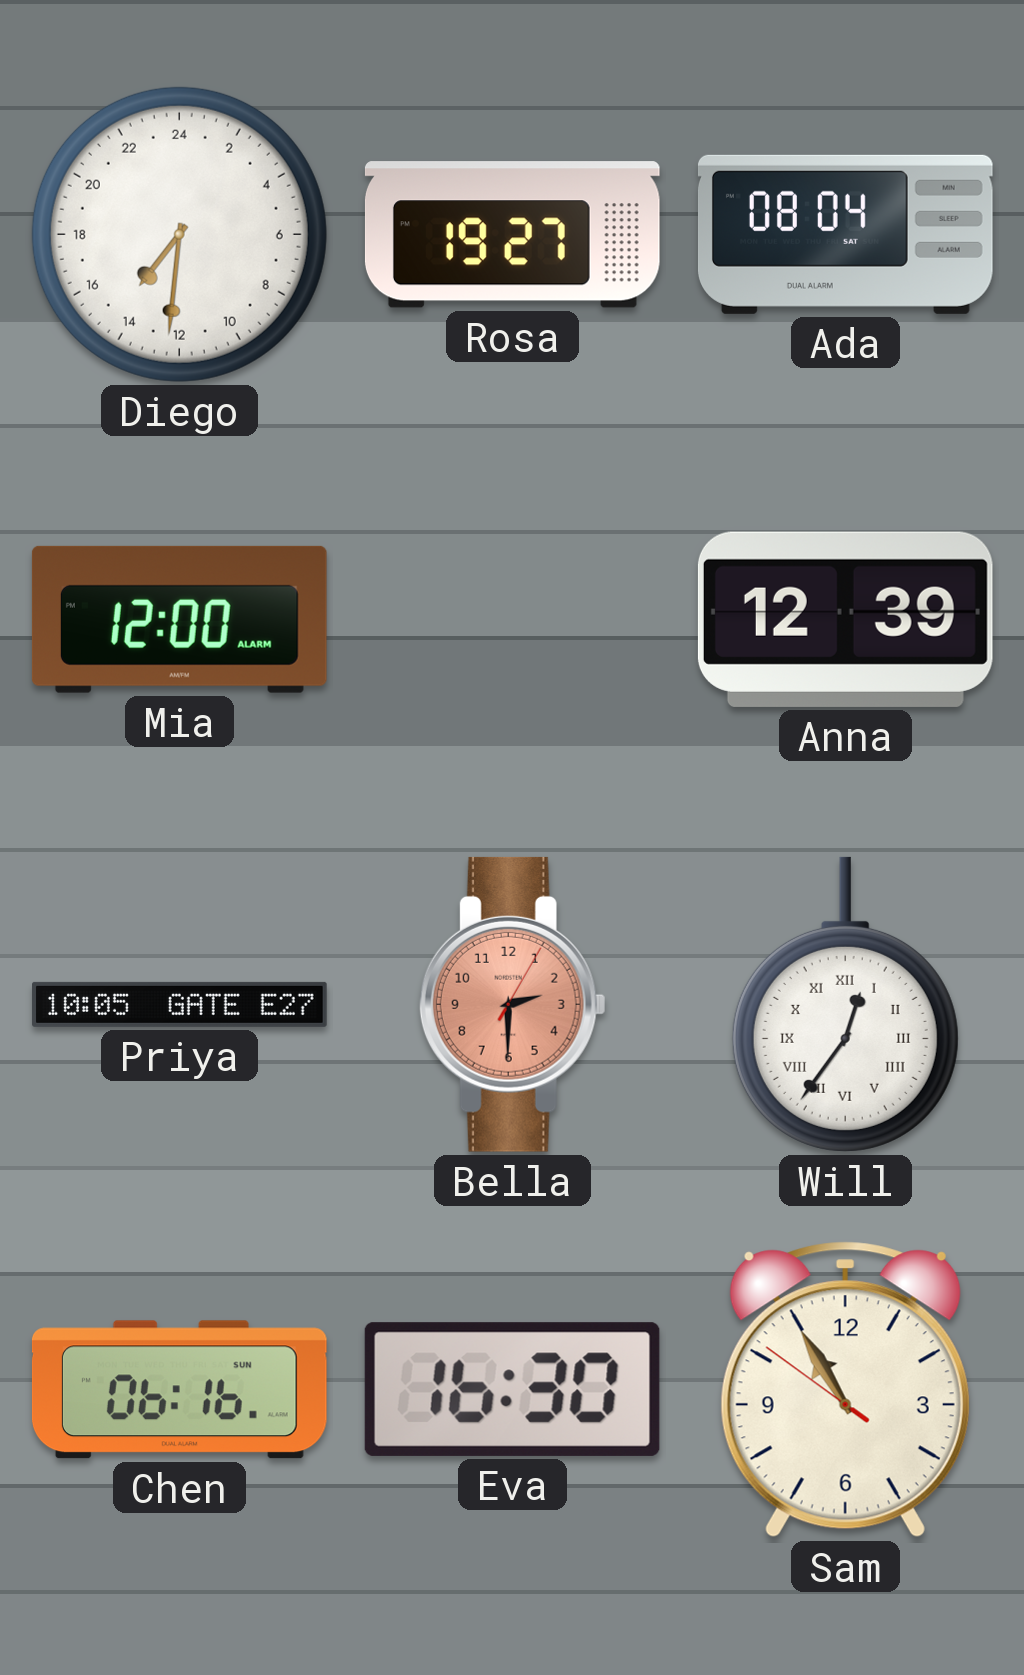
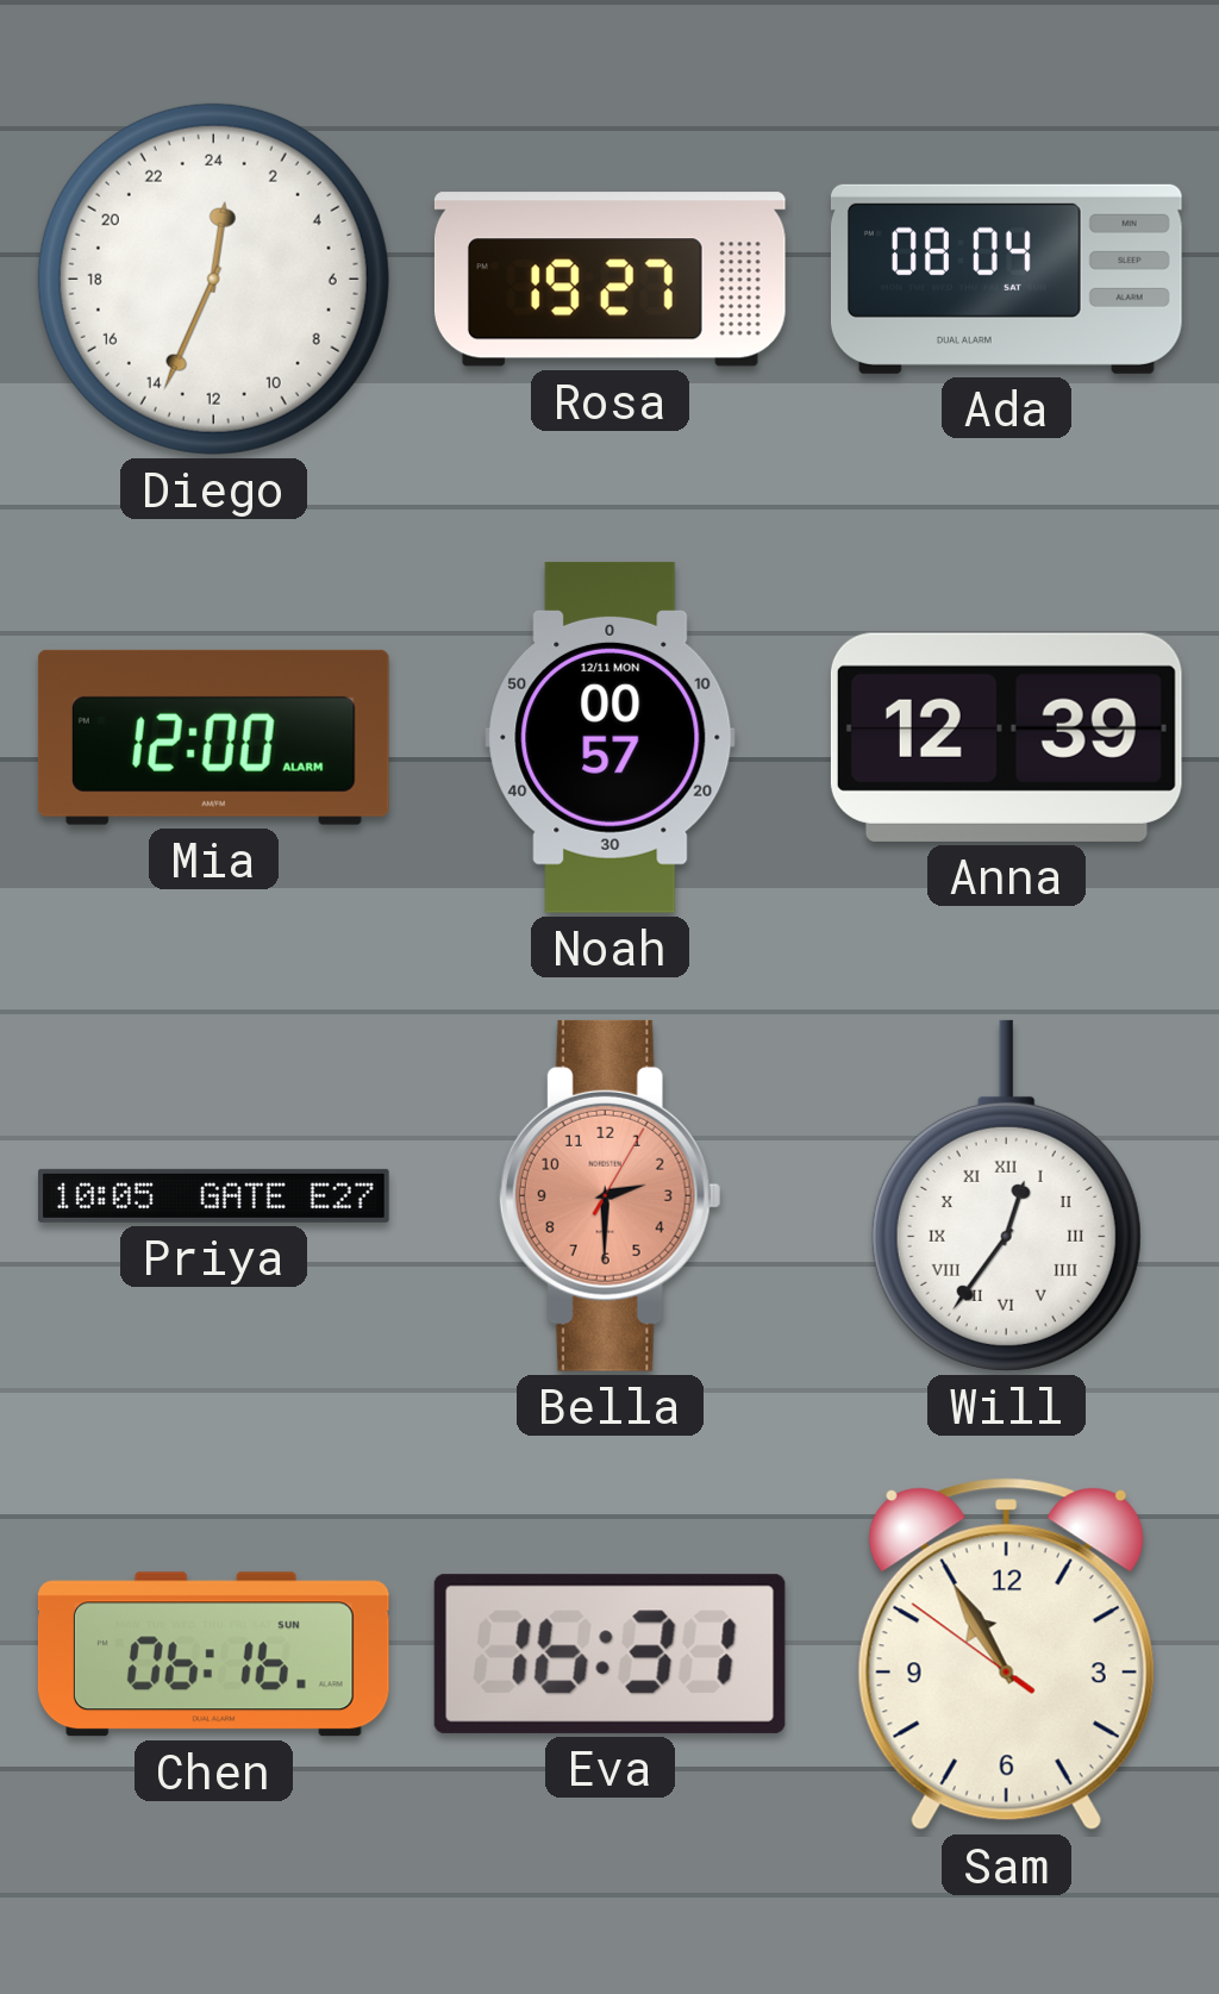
Diego: 14:31 -> 0:34
Noah: none -> 00:57
Eva: 16:30 -> 16:31
